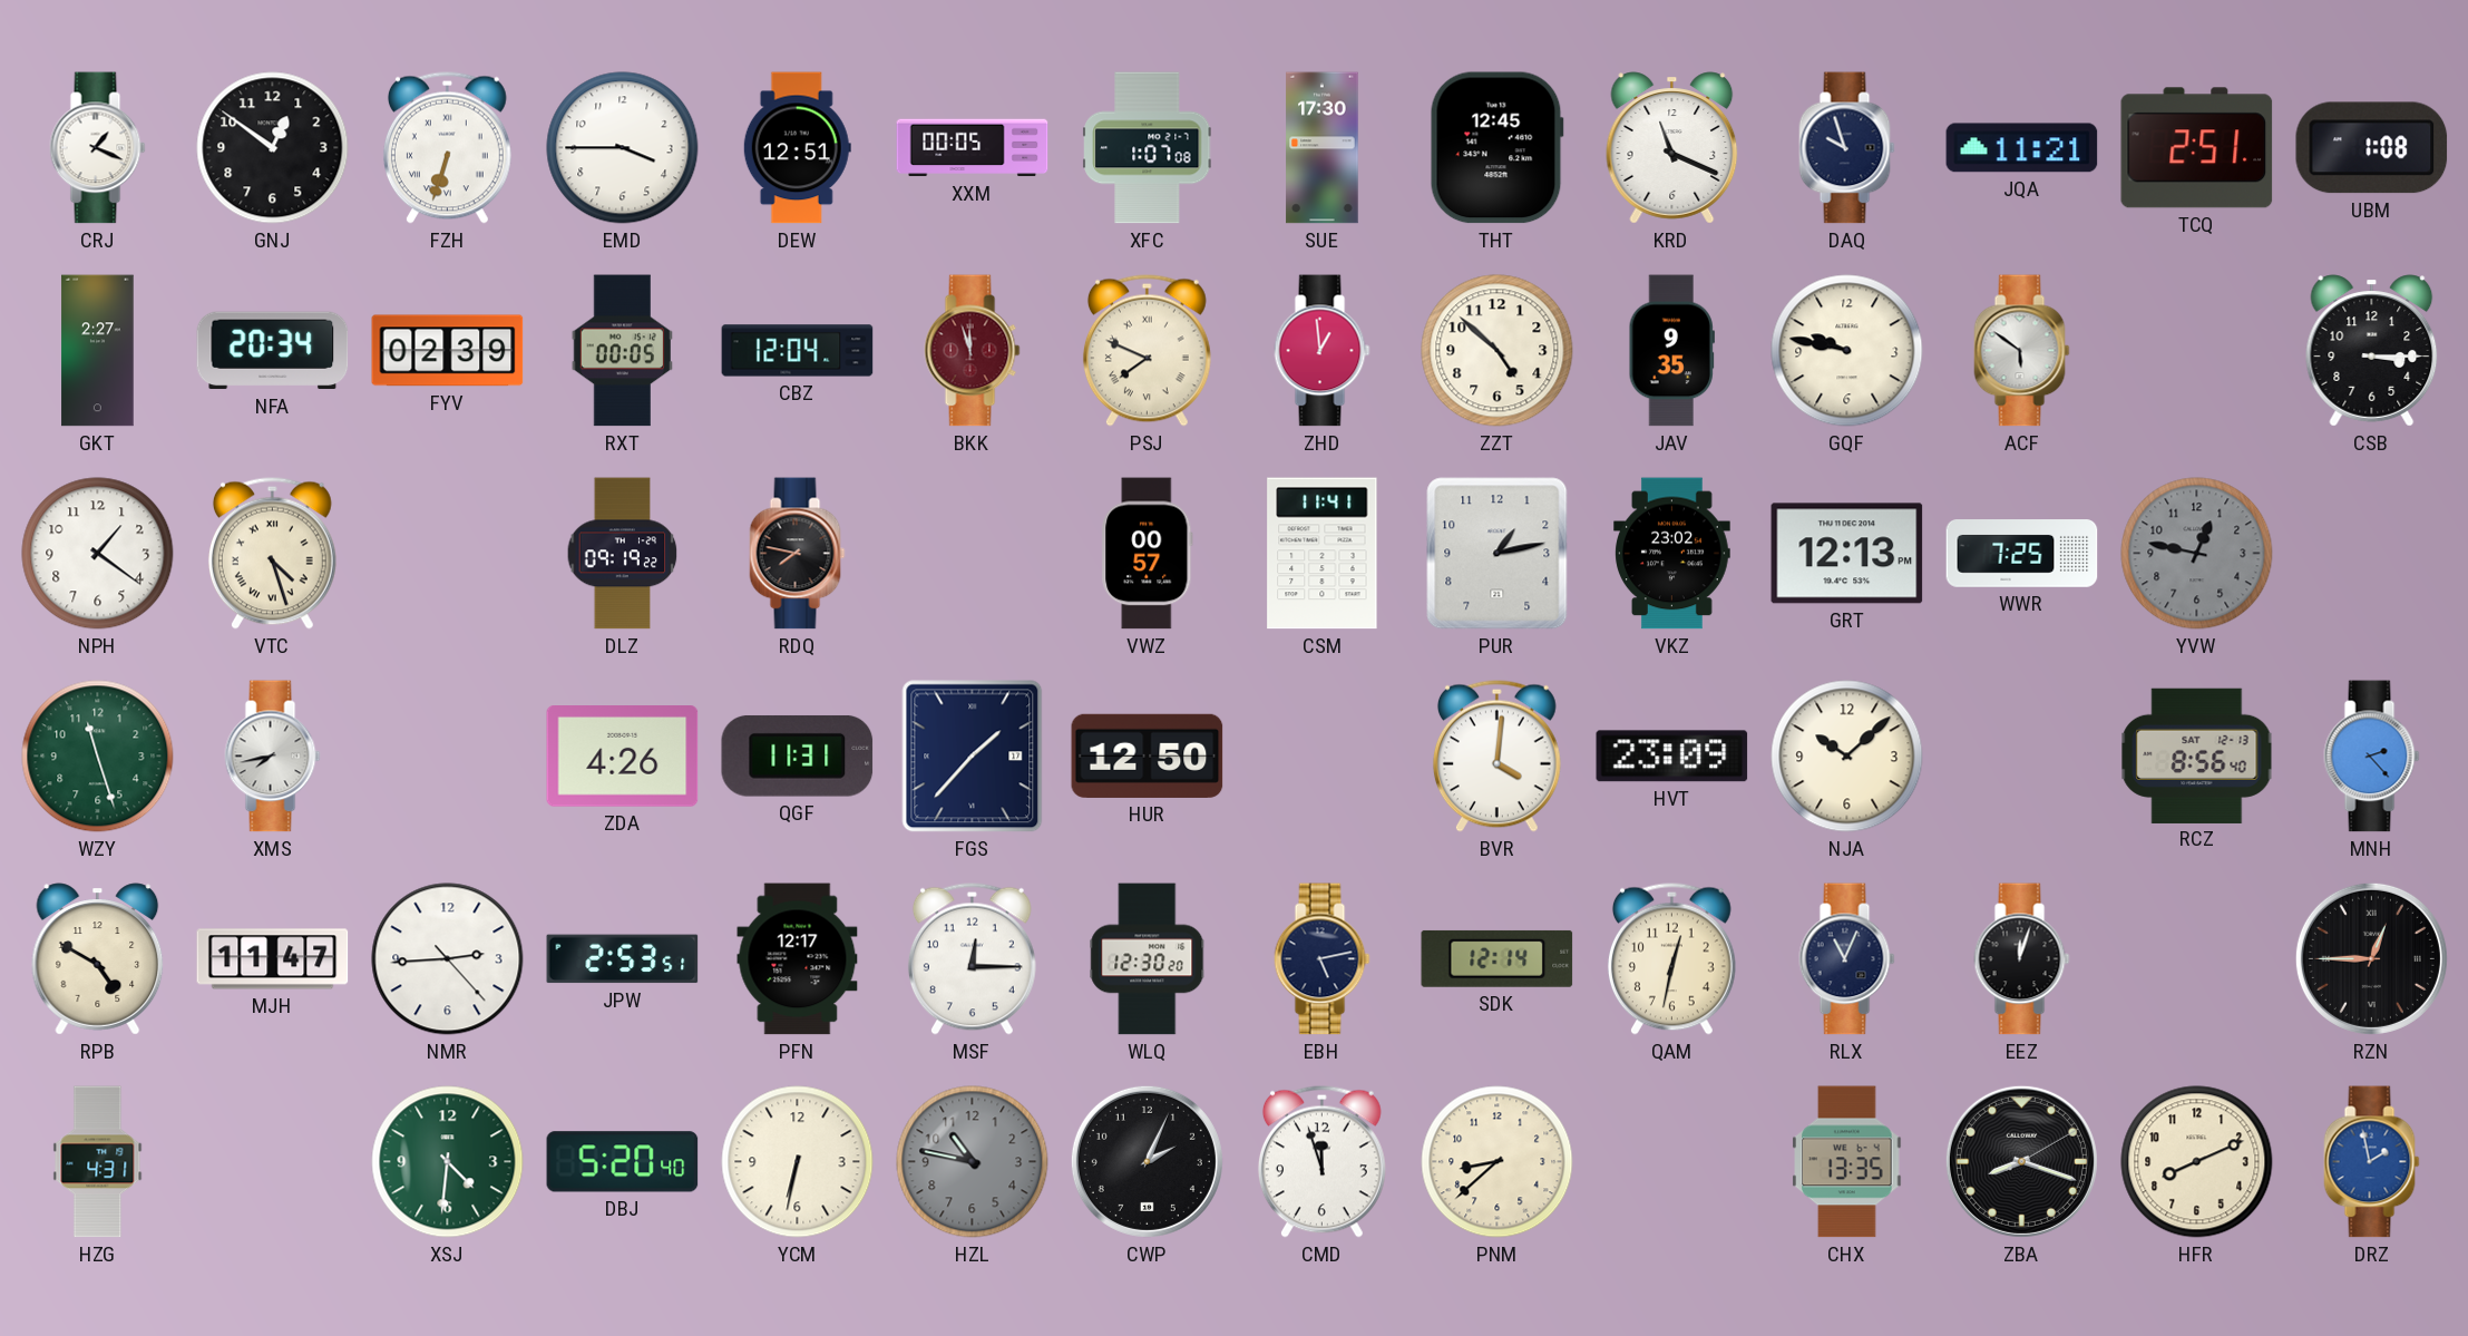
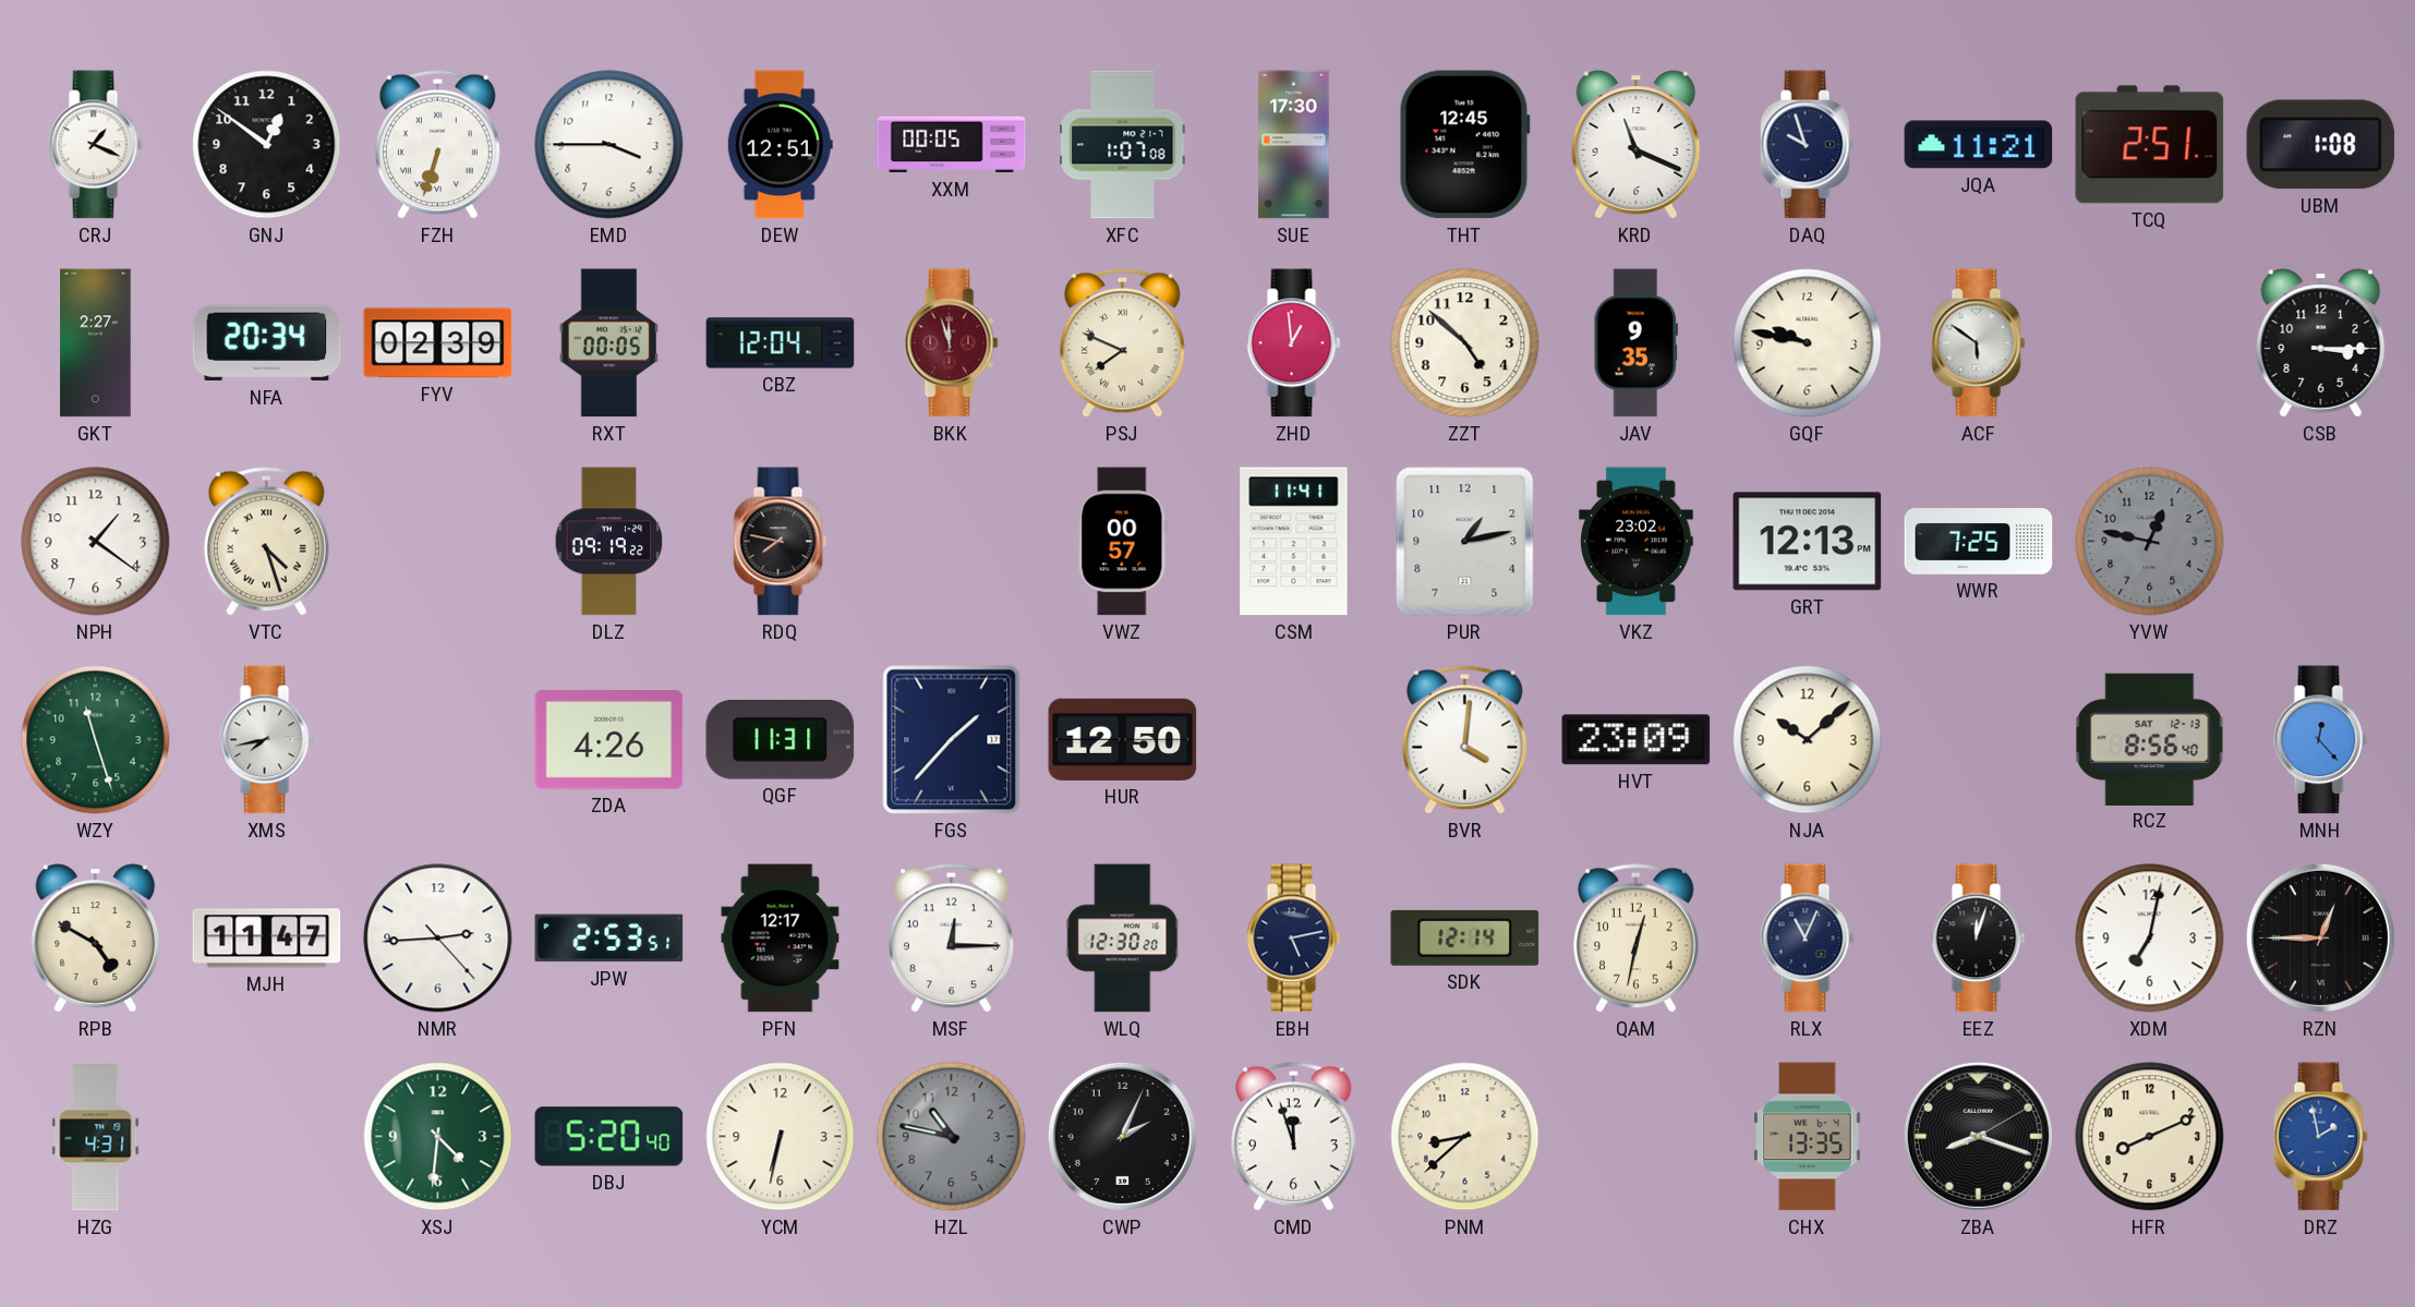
MNH: 2:23 -> 12:23
XDM: none -> 7:02
